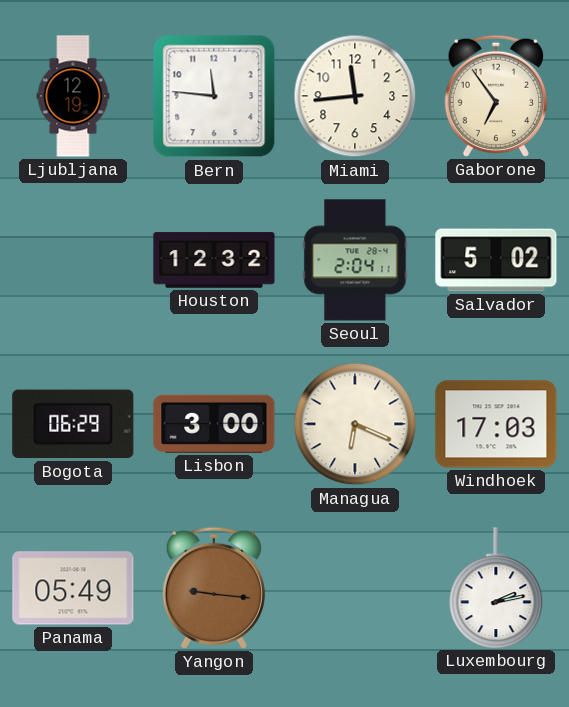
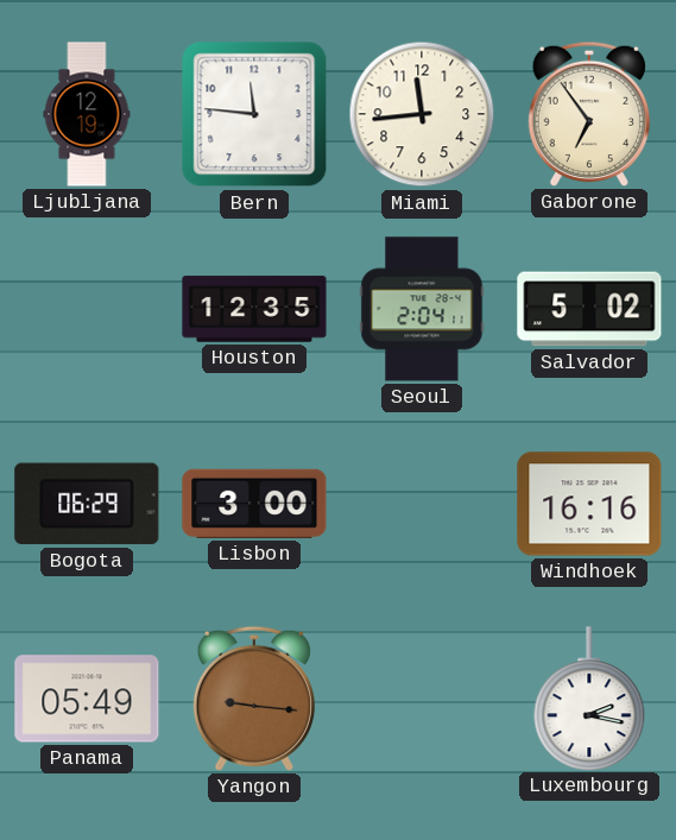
Houston: 12:32 -> 12:35
Managua: 6:19 -> none
Windhoek: 17:03 -> 16:16
Luxembourg: 2:13 -> 2:17
